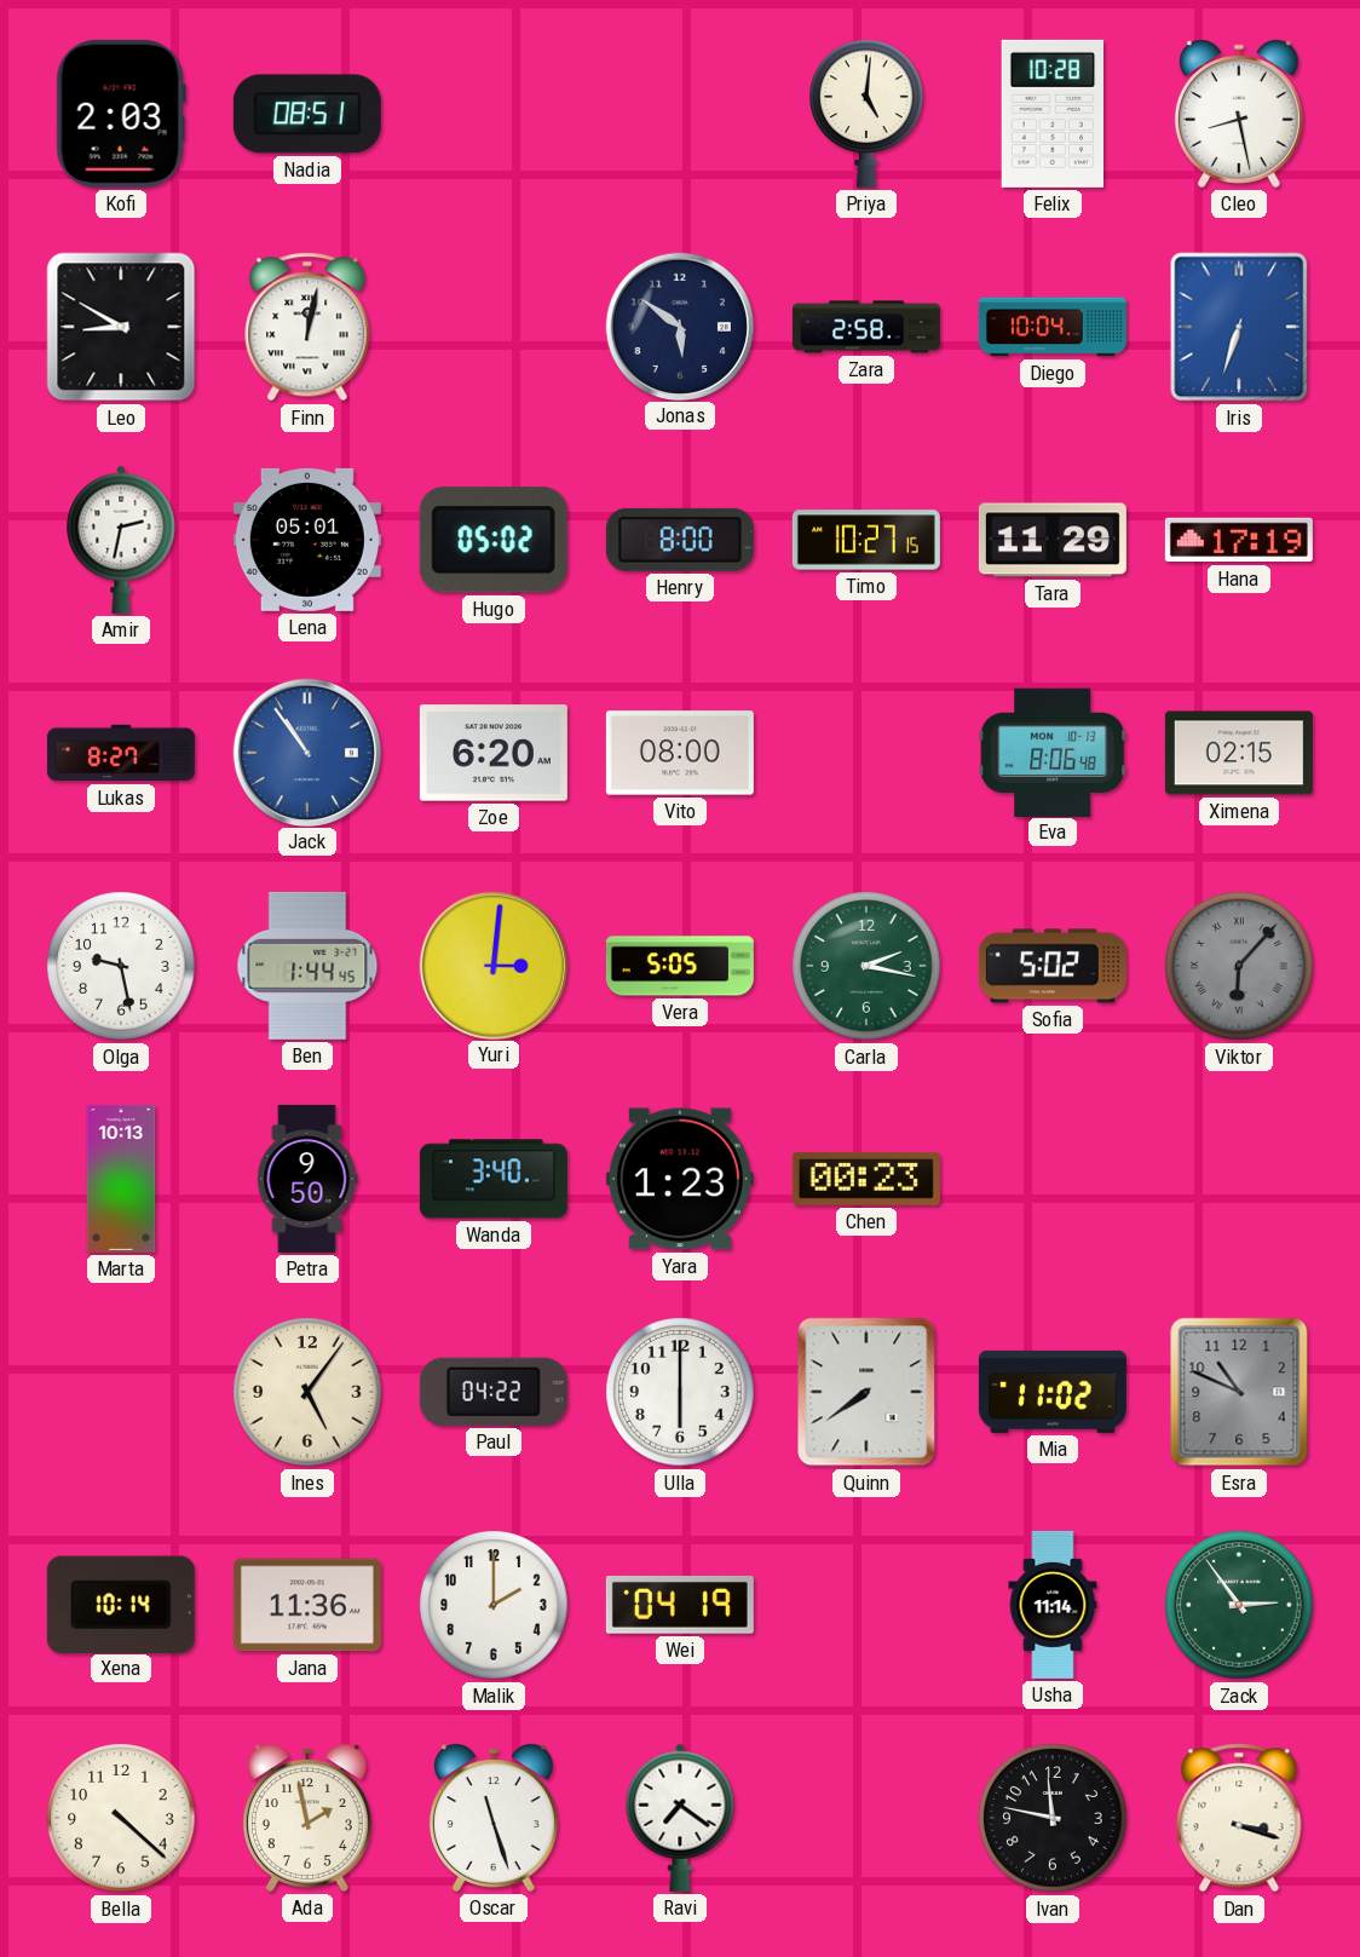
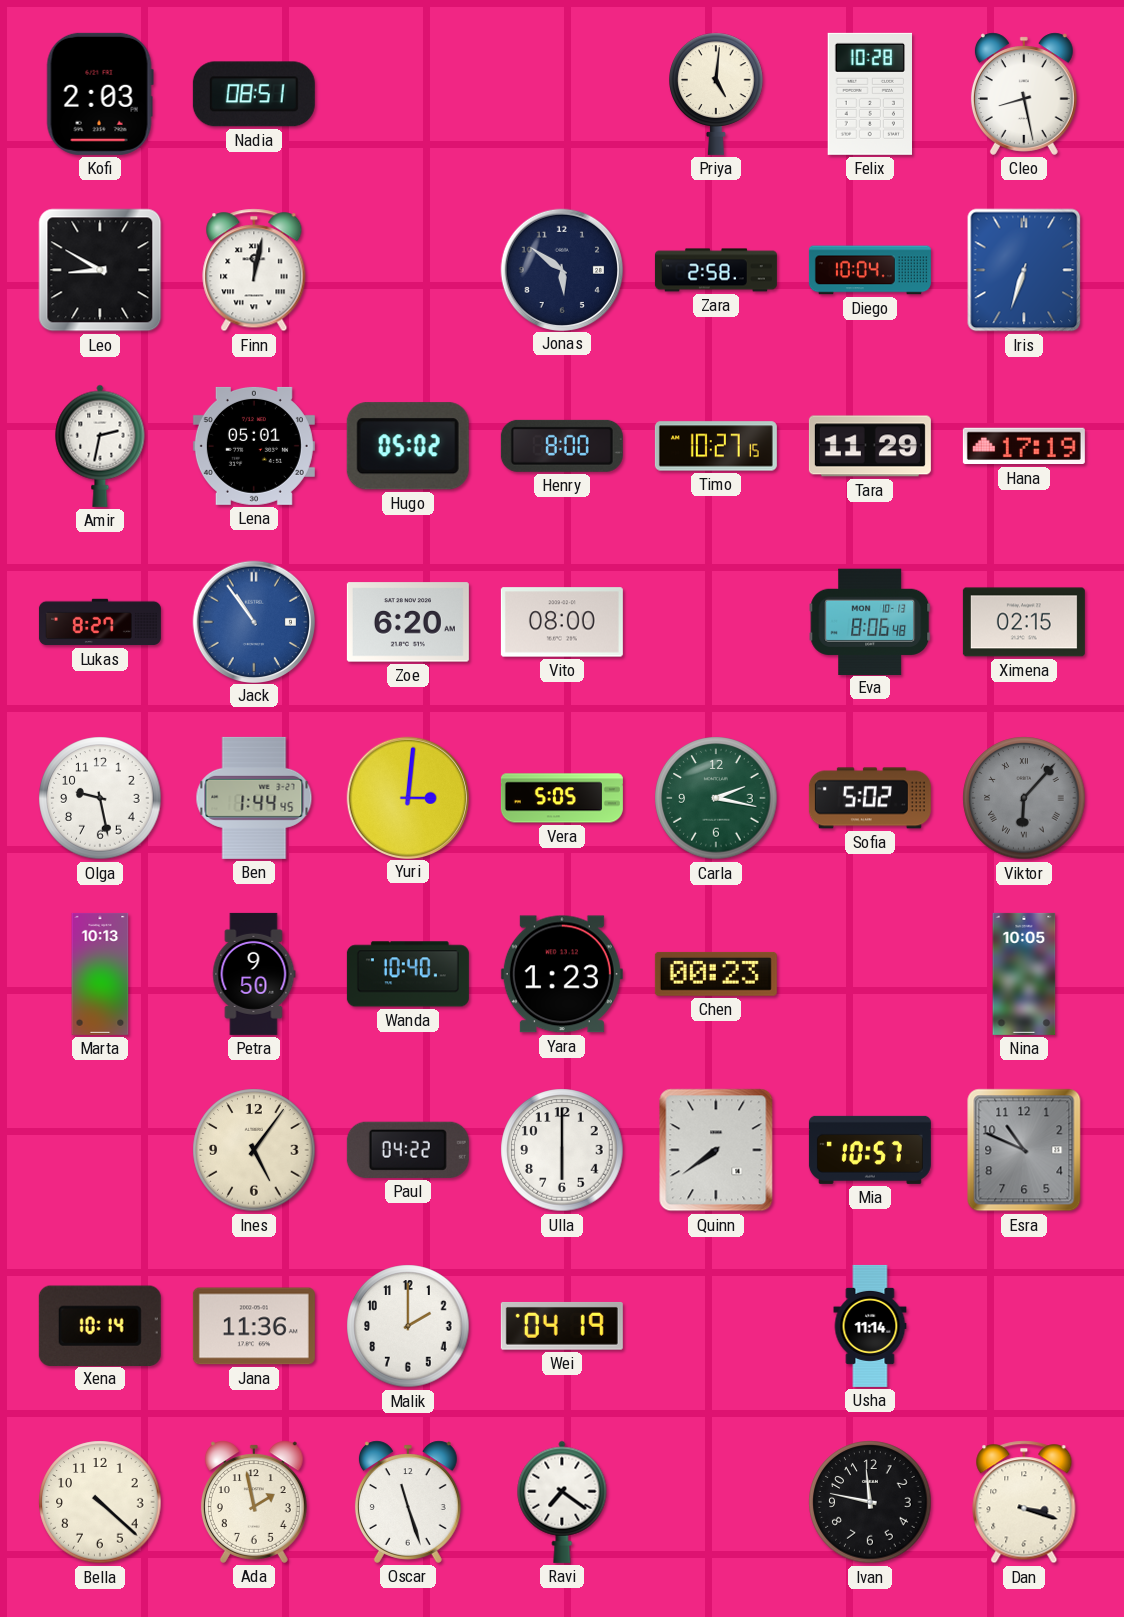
Wanda: 3:40 -> 10:40
Nina: none -> 10:05
Mia: 11:02 -> 10:57
Zack: 2:54 -> none
